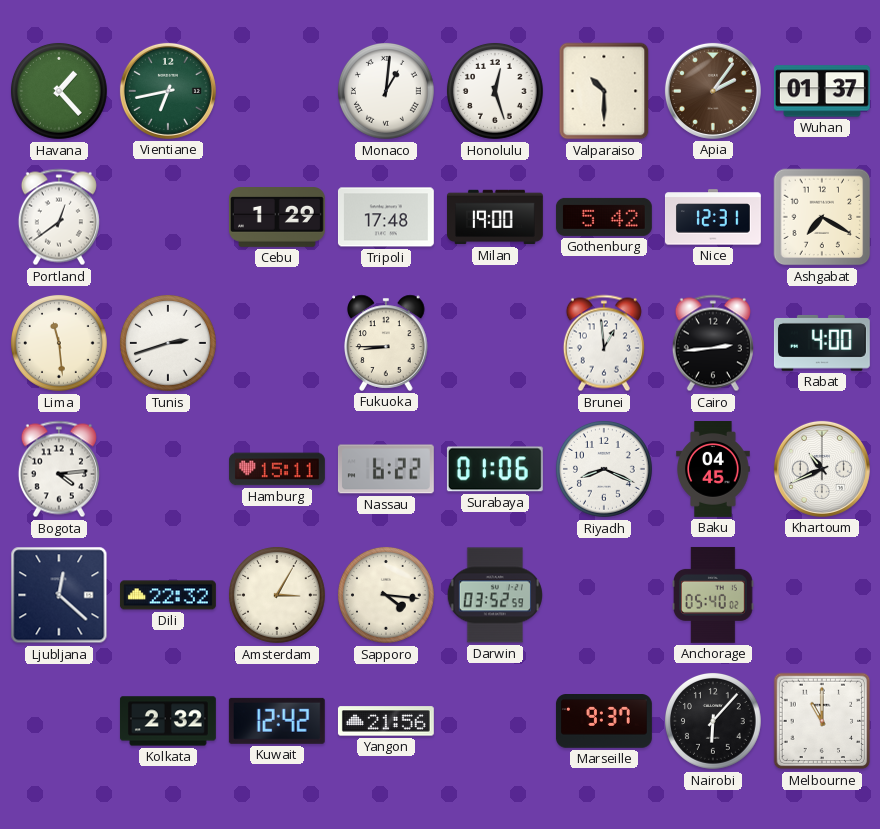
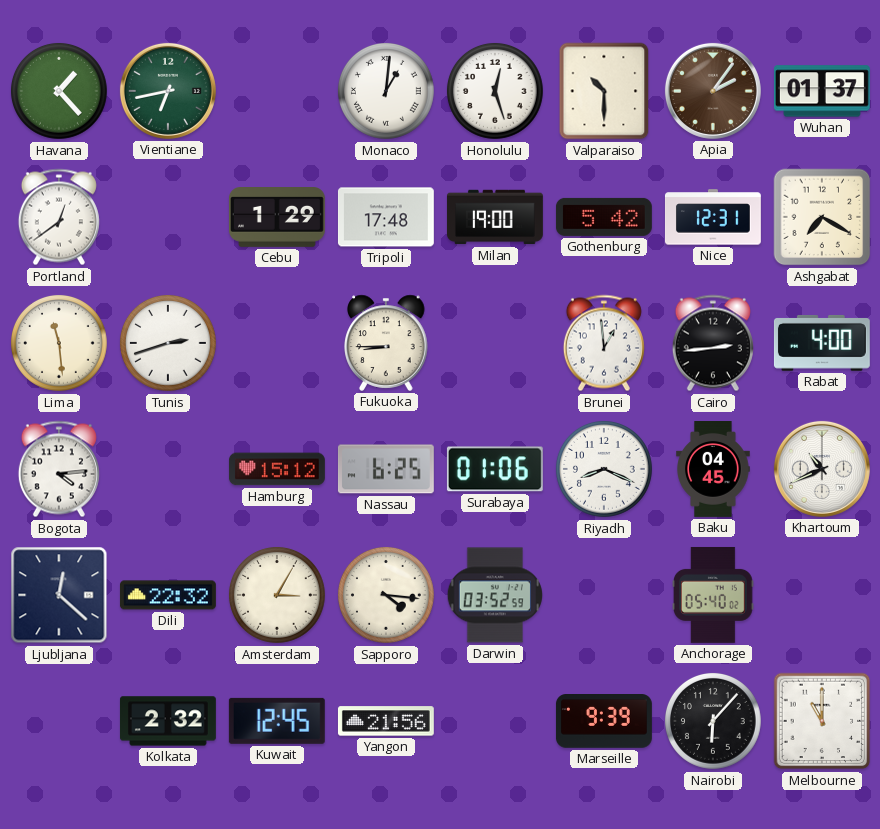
Hamburg: 15:11 -> 15:12
Nassau: 6:22 -> 6:25
Kuwait: 12:42 -> 12:45
Marseille: 9:37 -> 9:39
